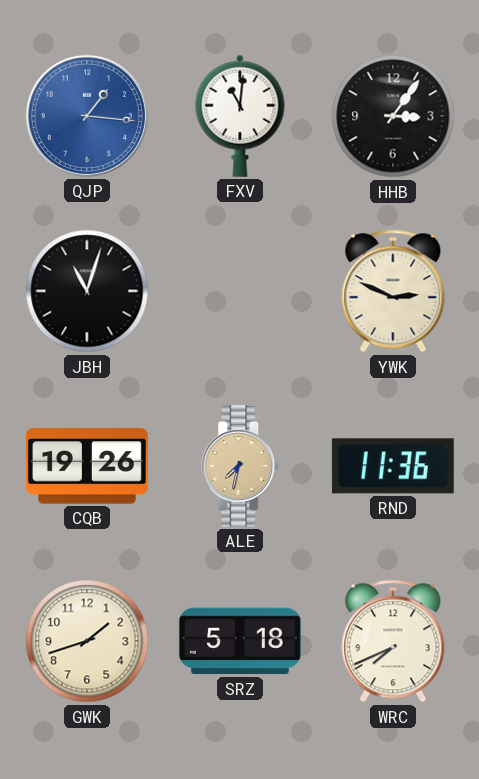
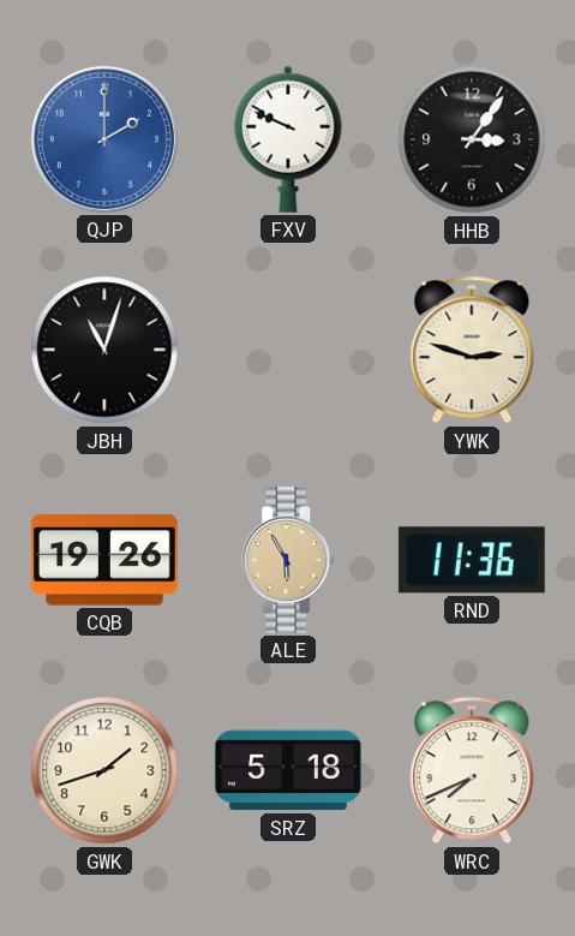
QJP: 1:16 -> 2:00
FXV: 11:01 -> 9:49
YWK: 2:49 -> 2:48
ALE: 7:32 -> 5:55
